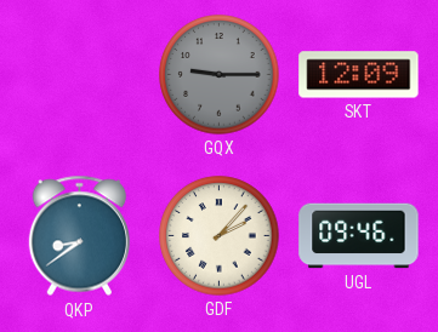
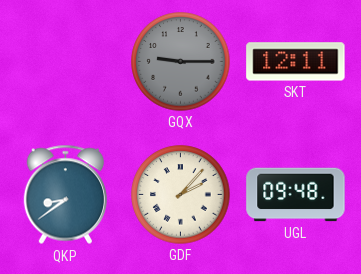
SKT: 12:09 -> 12:11
UGL: 09:46 -> 09:48
